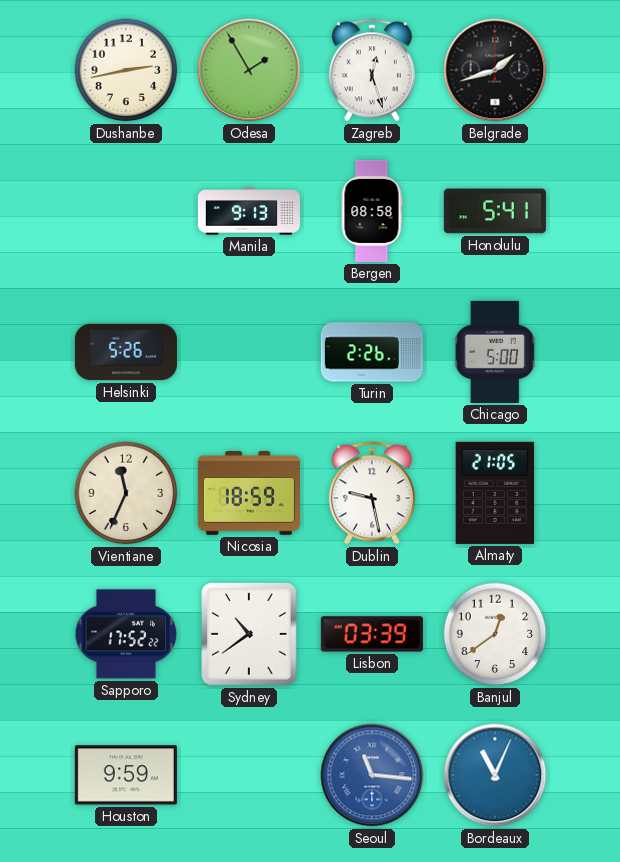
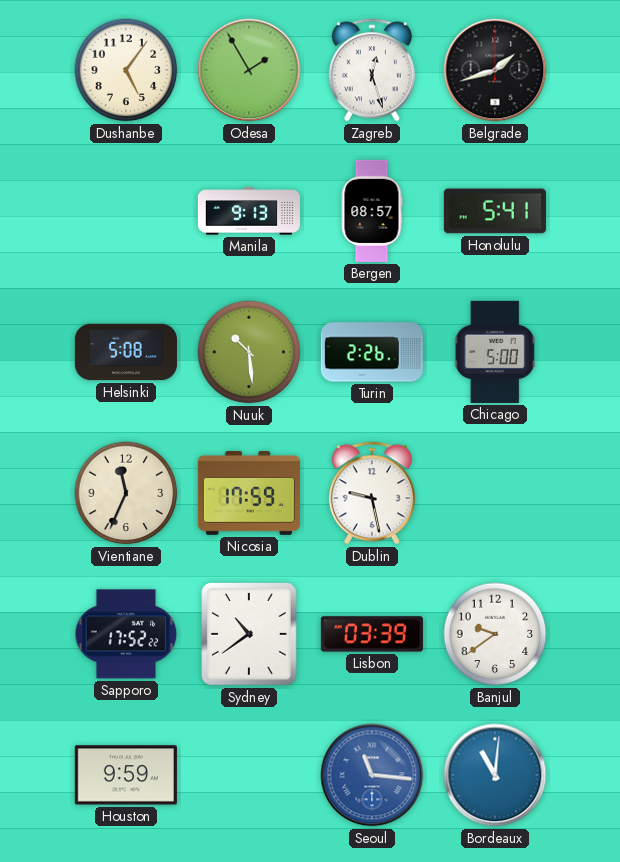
Dushanbe: 2:43 -> 5:06
Bergen: 08:58 -> 08:57
Helsinki: 5:26 -> 5:08
Nuuk: none -> 10:29
Nicosia: 18:59 -> 17:59
Almaty: 21:05 -> none
Banjul: 12:39 -> 9:39
Bordeaux: 11:04 -> 11:01
